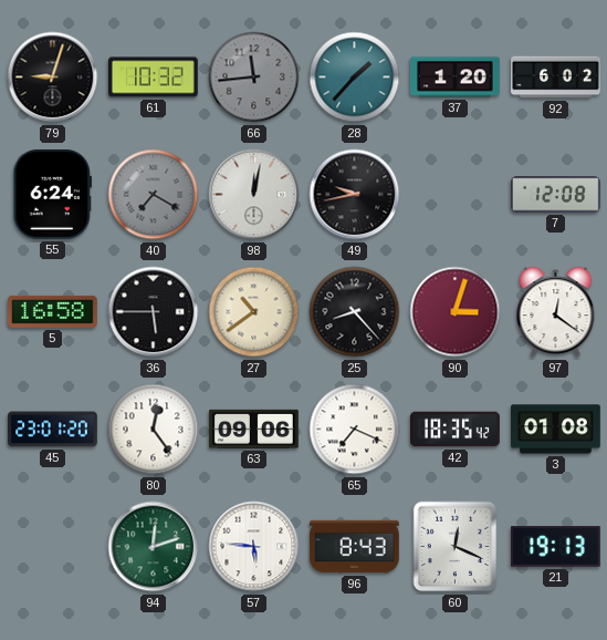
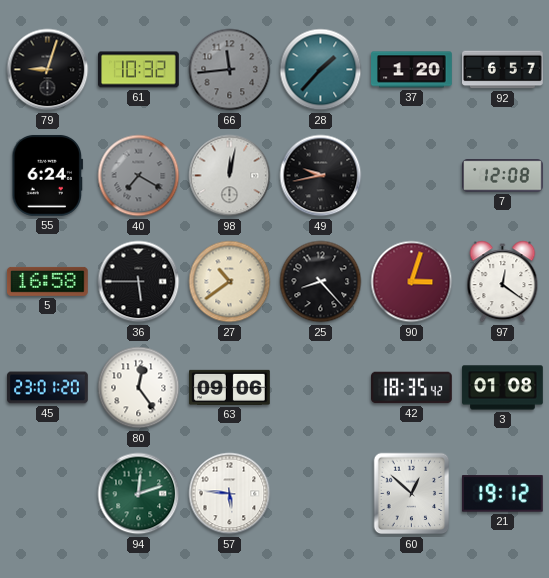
92: 6:02 -> 6:57
65: 7:19 -> none
96: 8:43 -> none
60: 12:19 -> 12:52
21: 19:13 -> 19:12
